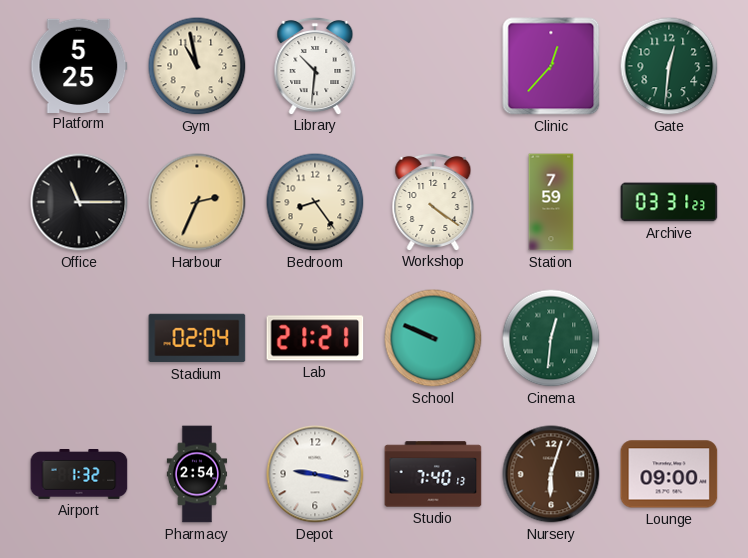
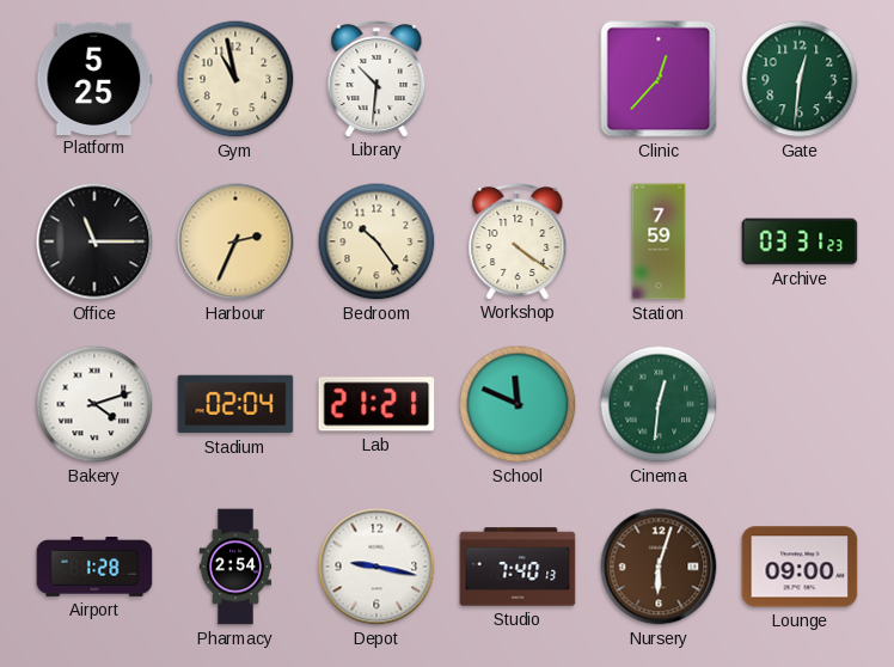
Bedroom: 8:24 -> 10:24
Bakery: none -> 4:12
School: 9:49 -> 11:49
Airport: 1:32 -> 1:28
